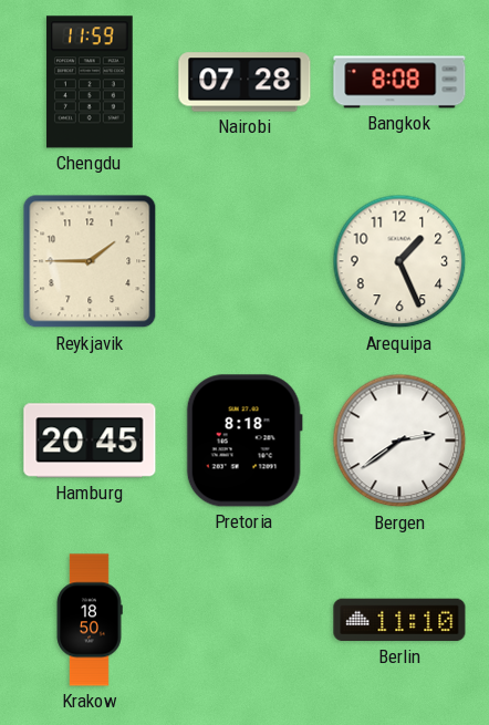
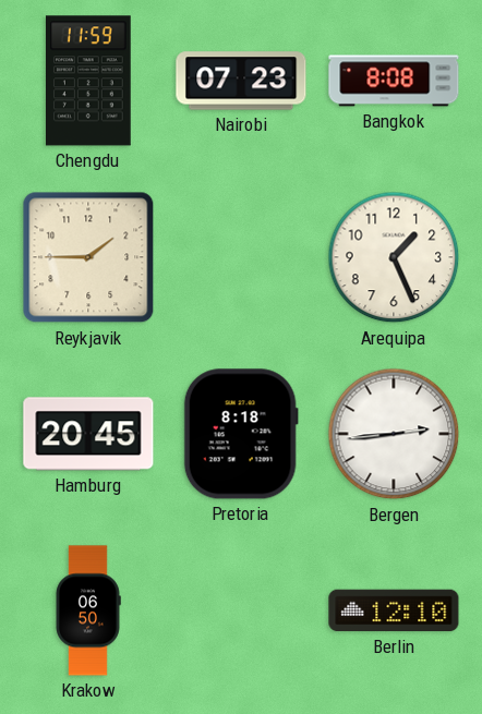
Nairobi: 07:28 -> 07:23
Bergen: 2:39 -> 2:44
Krakow: 18:50 -> 06:50
Berlin: 11:10 -> 12:10
